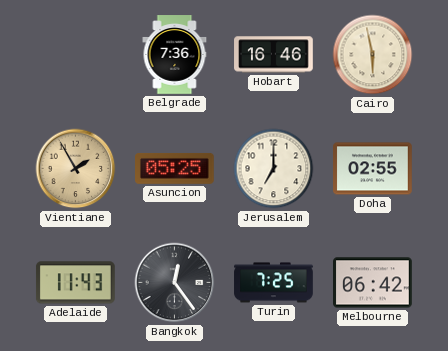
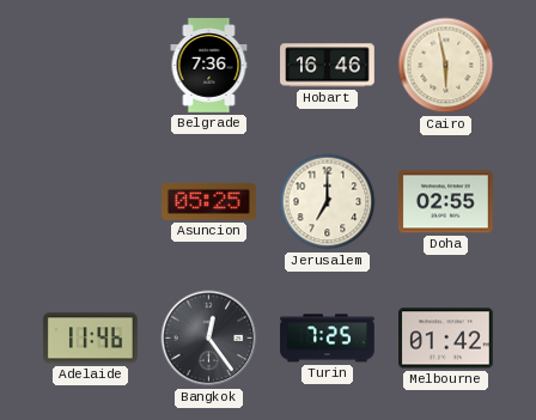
Vientiane: 1:55 -> none
Adelaide: 11:43 -> 11:46
Melbourne: 06:42 -> 01:42
